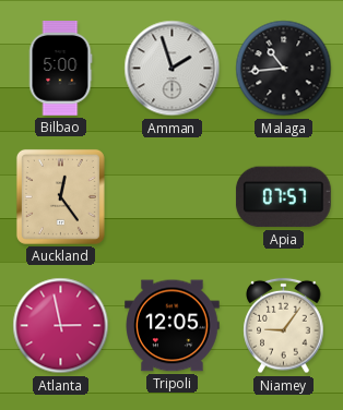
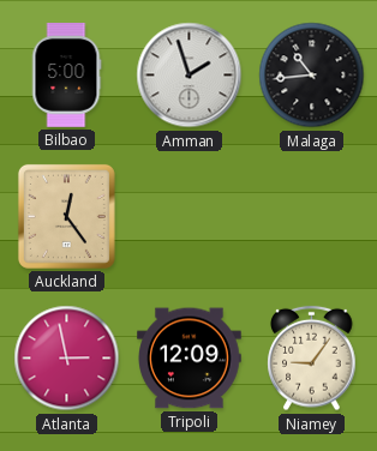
Apia: 07:57 -> none
Tripoli: 12:05 -> 12:09
